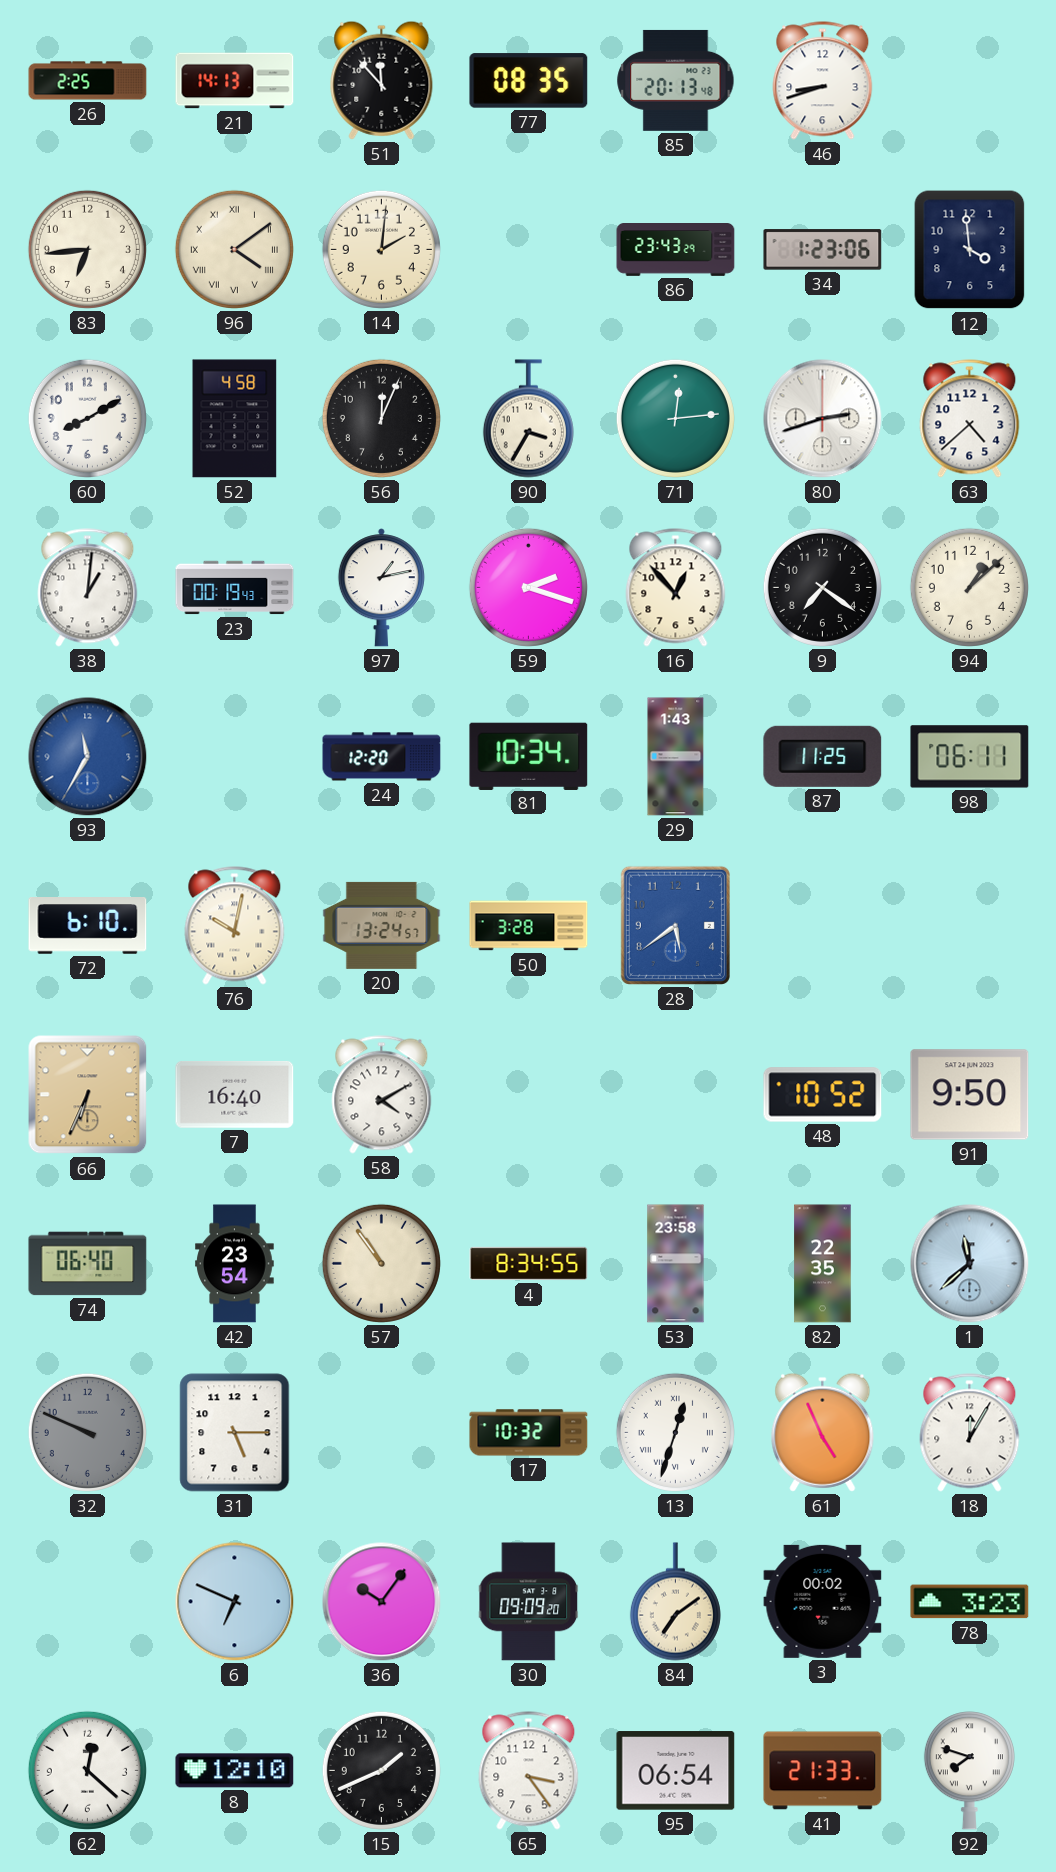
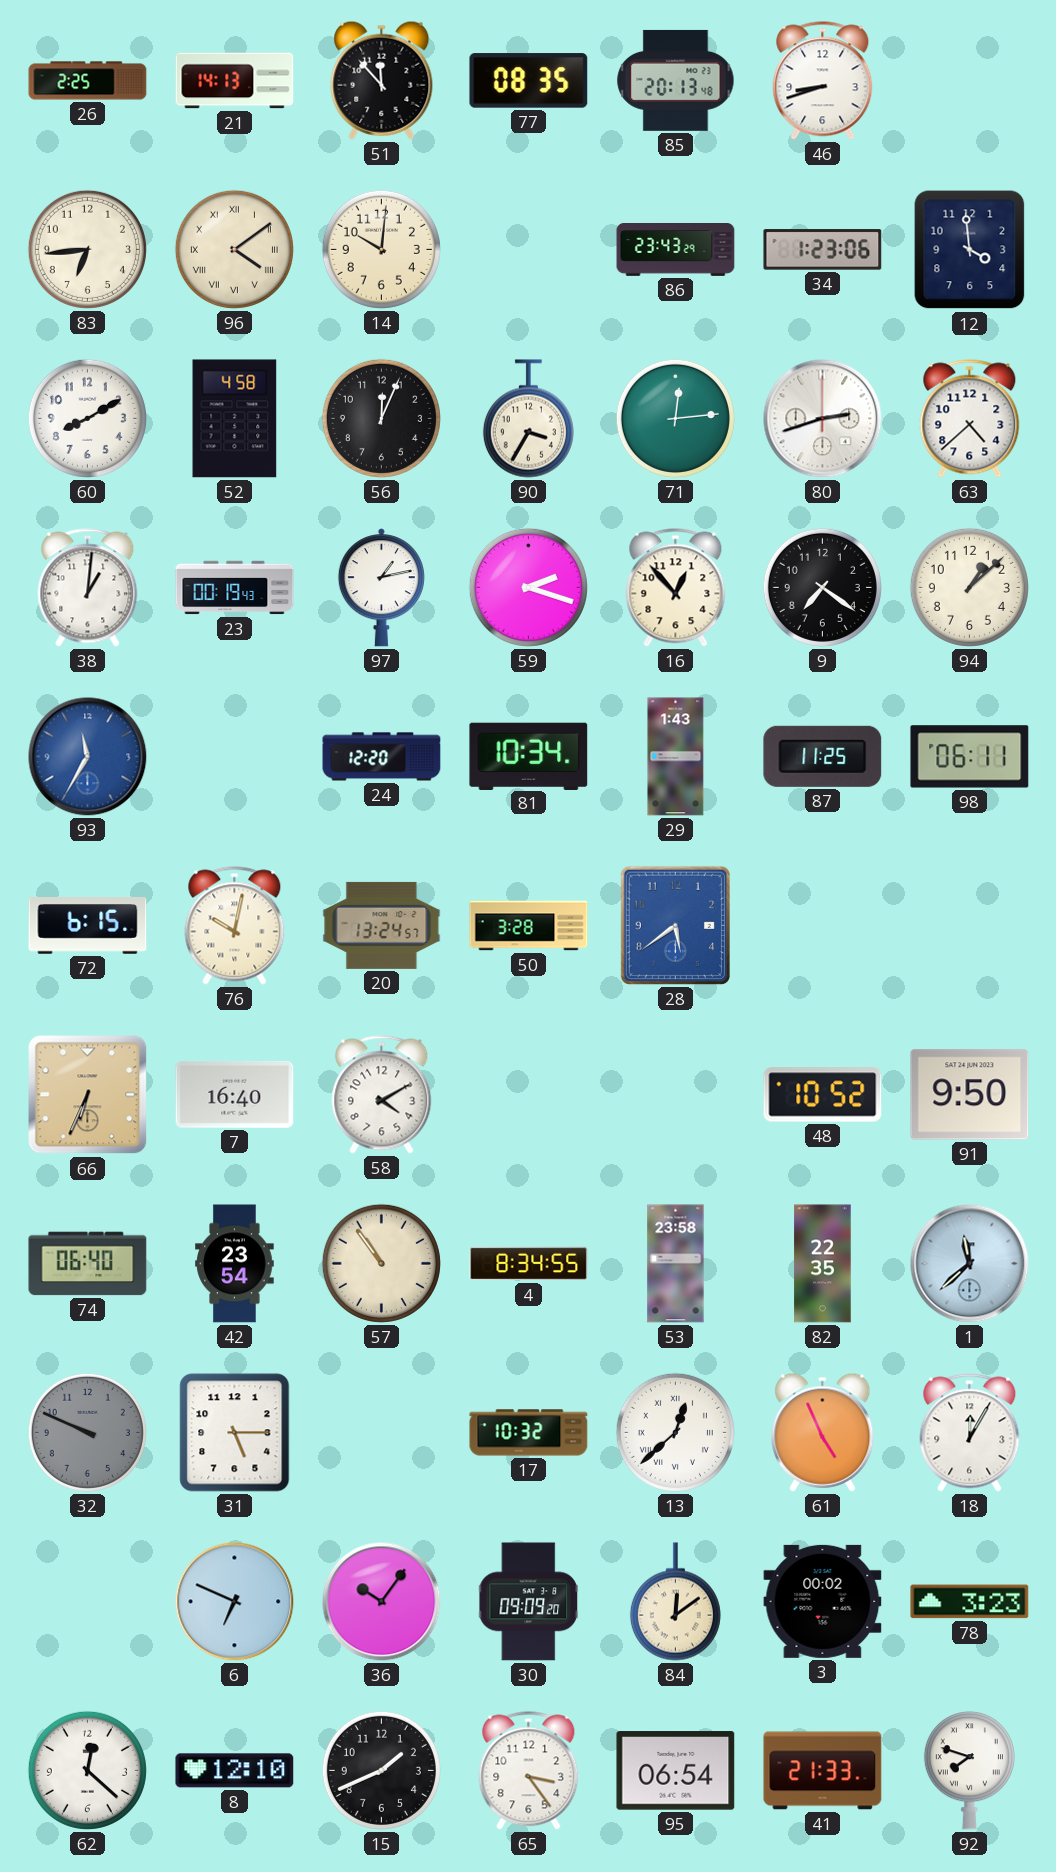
14: 2:01 -> 10:01
72: 6:10 -> 6:15
13: 12:33 -> 12:38
84: 7:09 -> 12:09
